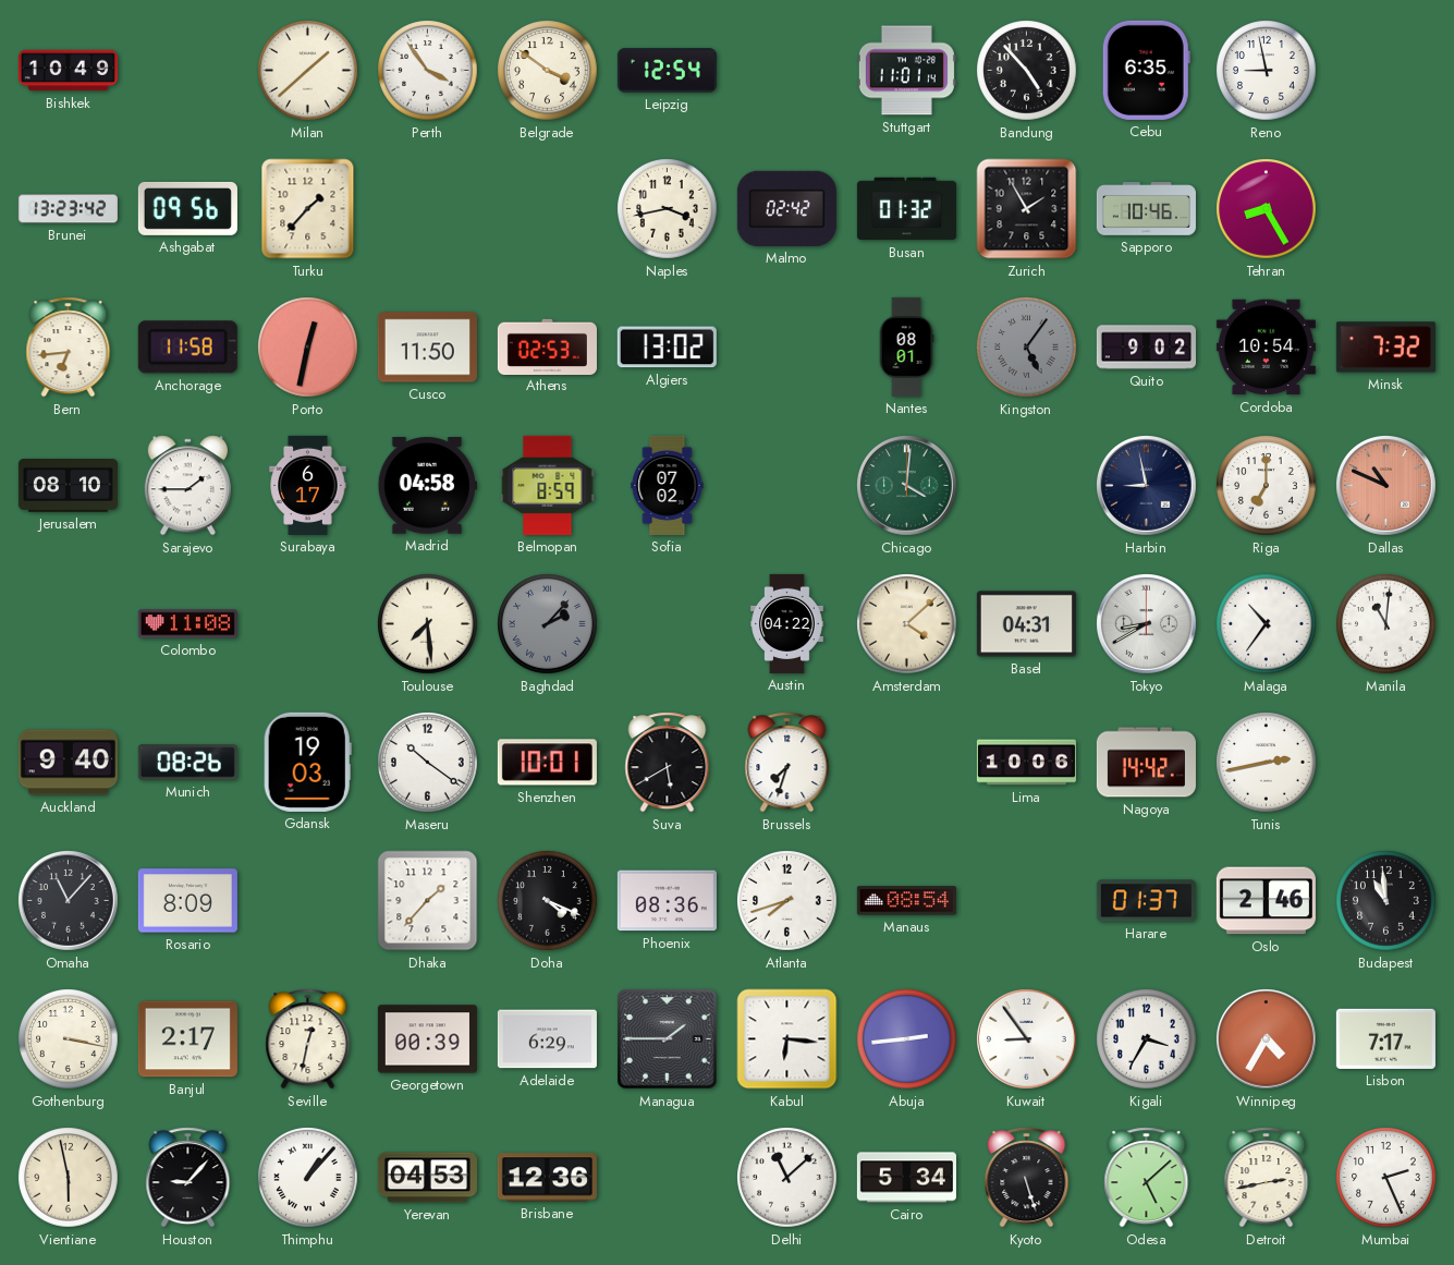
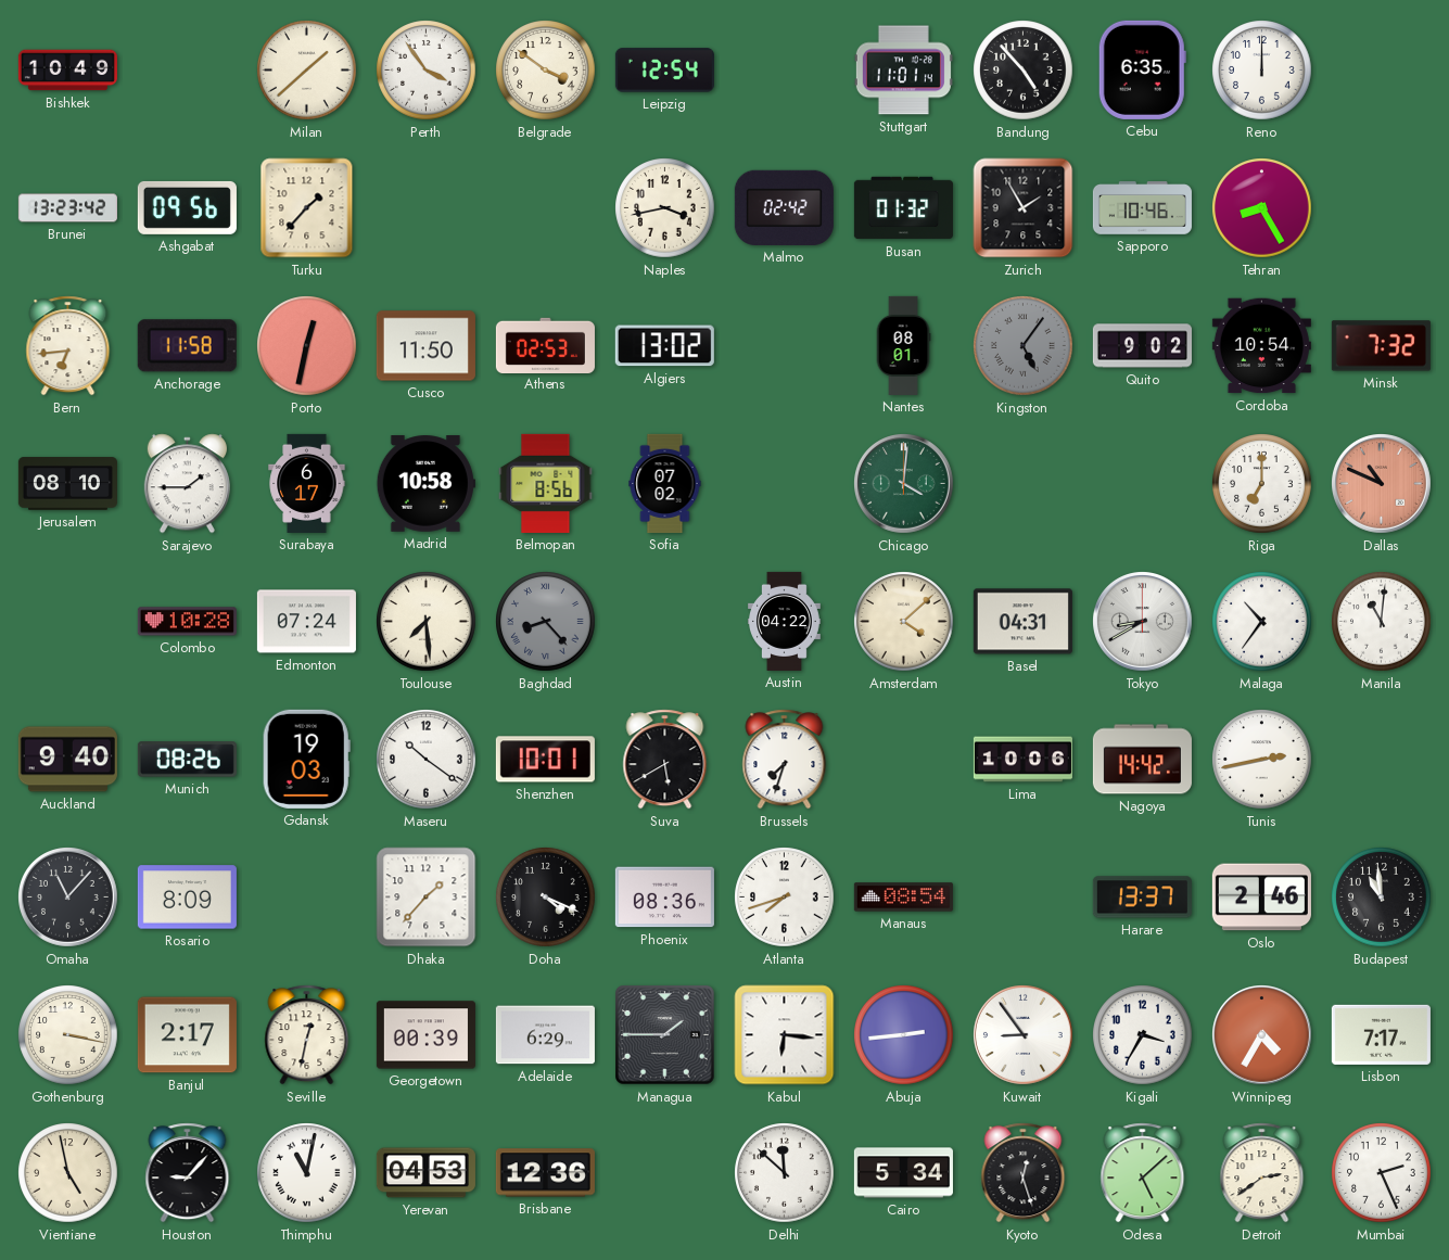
Reno: 8:58 -> 12:00
Madrid: 04:58 -> 10:58
Belmopan: 8:59 -> 8:56
Harbin: 8:58 -> none
Colombo: 11:08 -> 10:28
Edmonton: none -> 07:24
Baghdad: 2:07 -> 8:23
Harare: 01:37 -> 13:37
Vientiane: 5:58 -> 4:58
Thimphu: 1:07 -> 11:02
Delhi: 11:08 -> 11:52
Kyoto: 5:27 -> 12:27
Detroit: 2:43 -> 2:39
